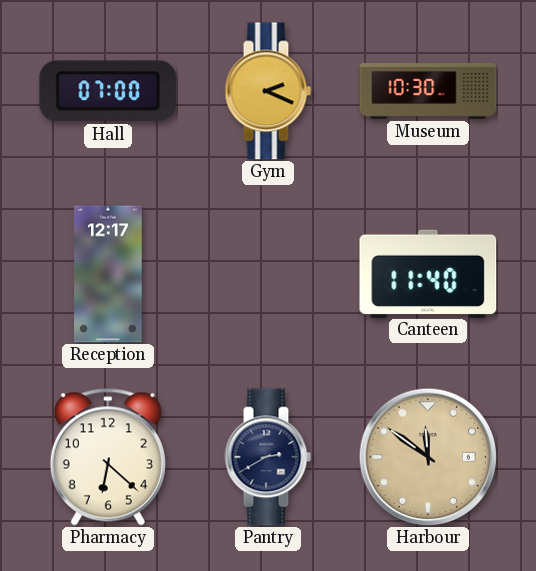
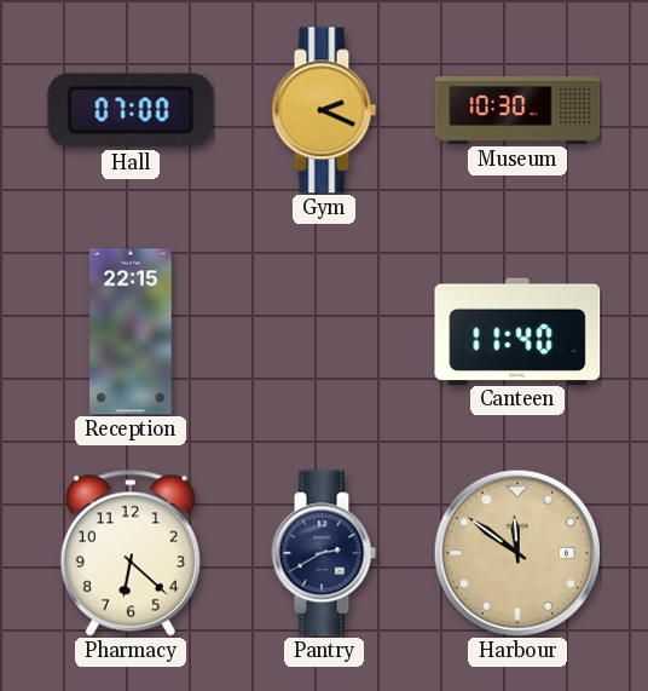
Reception: 12:17 -> 22:15
